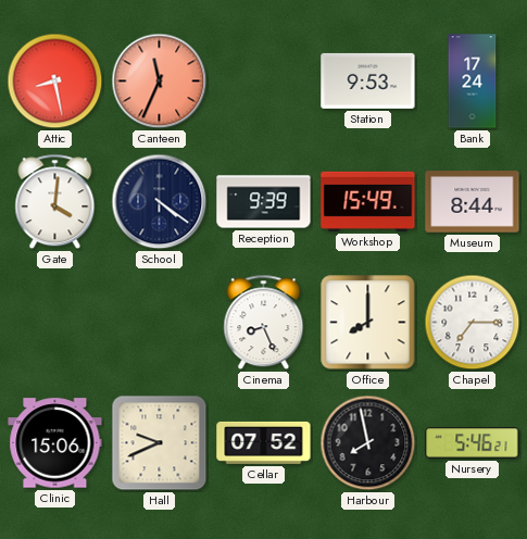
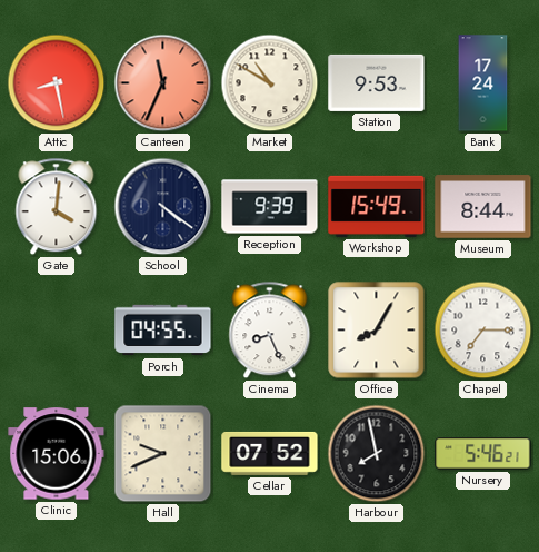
Market: none -> 10:50
Porch: none -> 04:55
Office: 8:00 -> 8:05
